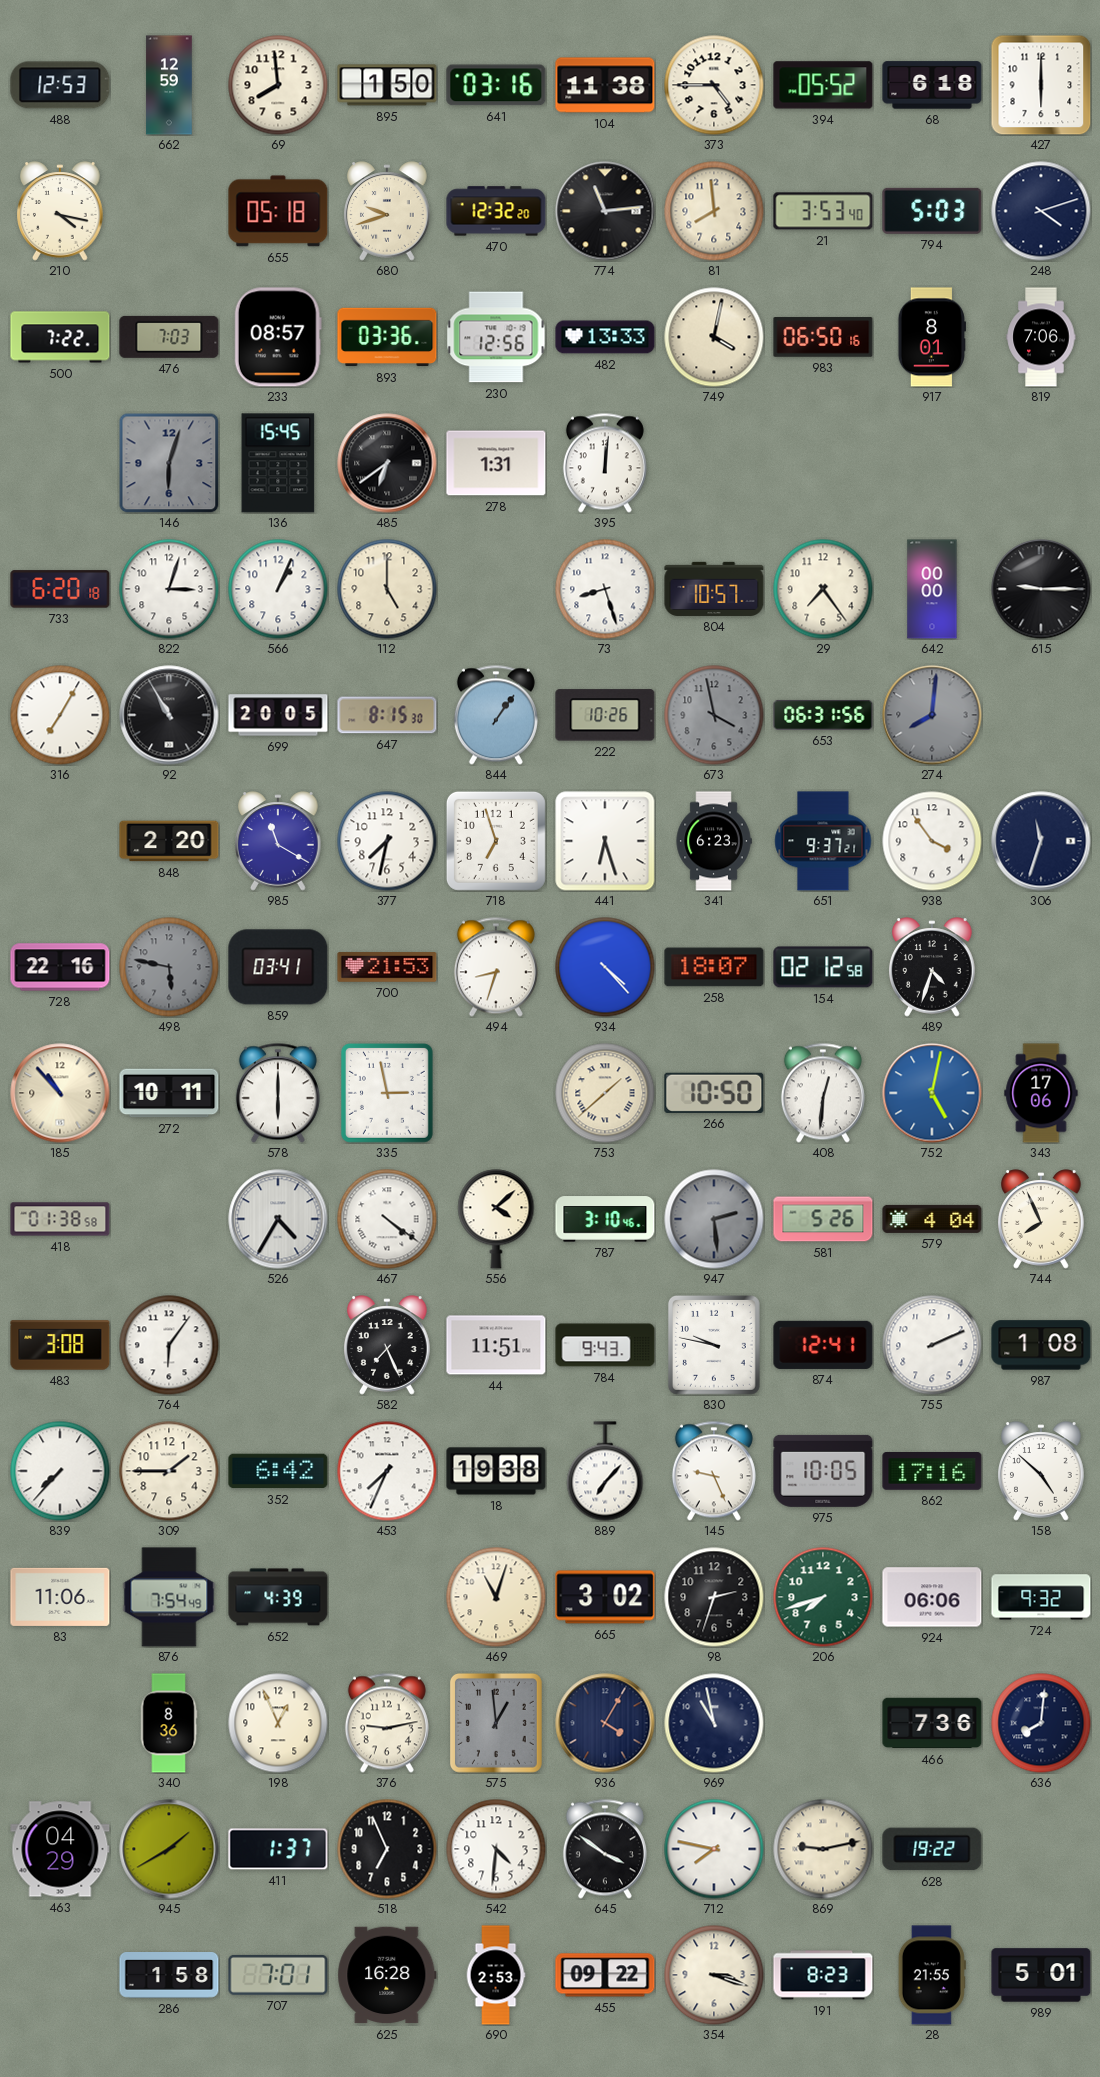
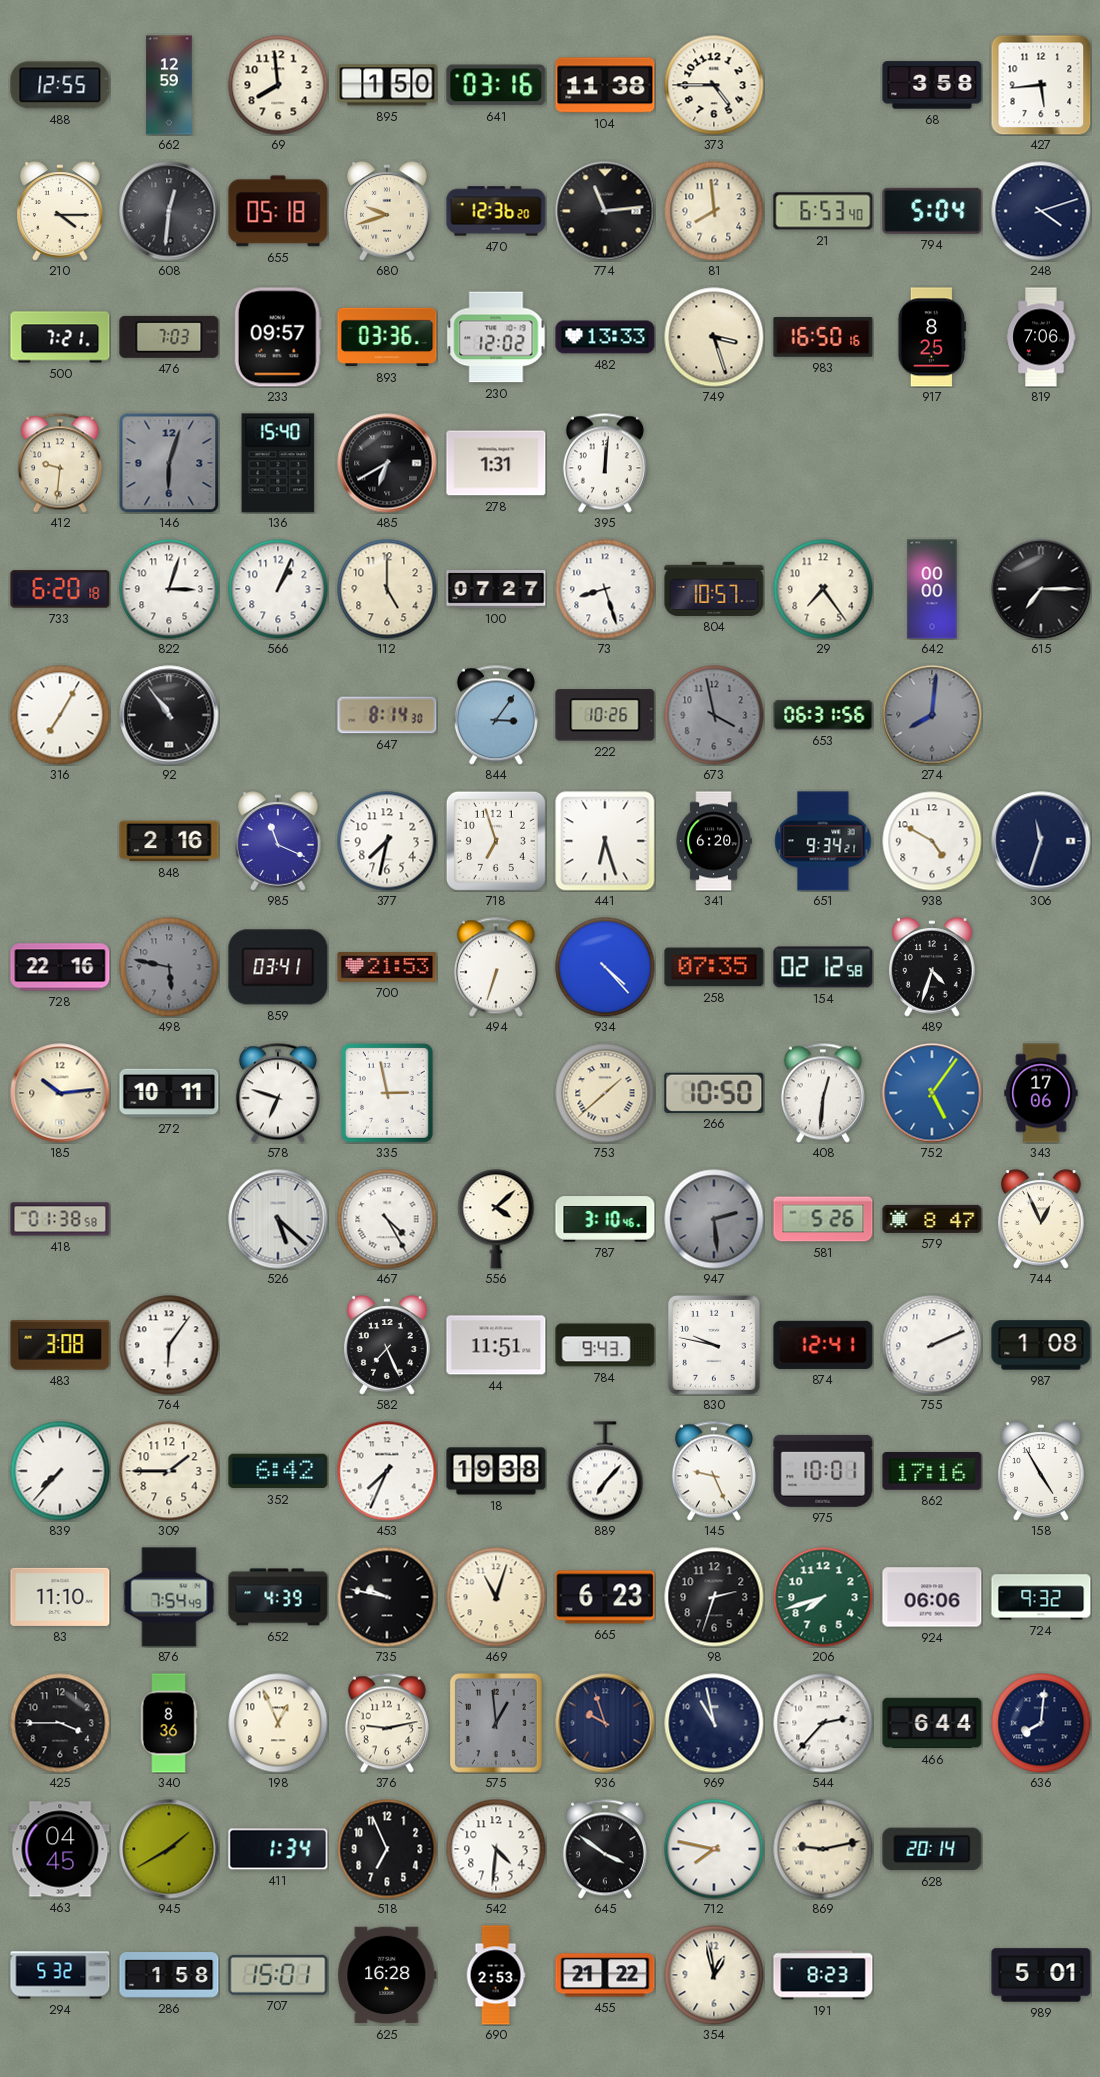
488: 12:53 -> 12:55
394: 05:52 -> none
68: 6:18 -> 3:58
427: 6:00 -> 5:44
210: 4:17 -> 4:15
608: none -> 12:31
470: 12:32 -> 12:36
21: 3:53 -> 6:53
794: 5:03 -> 5:04
500: 7:22 -> 7:21
233: 08:57 -> 09:57
230: 12:56 -> 12:02
749: 4:02 -> 3:27
983: 06:50 -> 16:50
917: 8:01 -> 8:25
412: none -> 9:31
136: 15:45 -> 15:40
485: 6:39 -> 6:40
100: none -> 07:27
615: 9:15 -> 7:15
92: 10:55 -> 10:54
699: 20:05 -> none
647: 8:15 -> 8:14
844: 1:06 -> 3:06
848: 2:20 -> 2:16
985: 11:20 -> 11:19
341: 6:23 -> 6:20
651: 9:37 -> 9:34
938: 3:54 -> 4:50
494: 8:33 -> 6:33
258: 18:07 -> 07:35
185: 10:53 -> 10:14
578: 6:00 -> 6:48
752: 5:02 -> 5:06
526: 4:35 -> 5:22
467: 4:21 -> 4:25
579: 4:04 -> 8:47
744: 7:56 -> 12:56
975: 10:05 -> 10:01
158: 4:52 -> 4:55
83: 11:06 -> 11:10
735: none -> 9:47
665: 3:02 -> 6:23
425: none -> 3:45
936: 4:05 -> 9:57
544: none -> 2:37
466: 7:36 -> 6:44
463: 04:29 -> 04:45
411: 1:37 -> 1:34
628: 19:22 -> 20:14
294: none -> 5:32
707: 7:01 -> 15:01
455: 09:22 -> 21:22
354: 3:18 -> 12:58
28: 21:55 -> none
